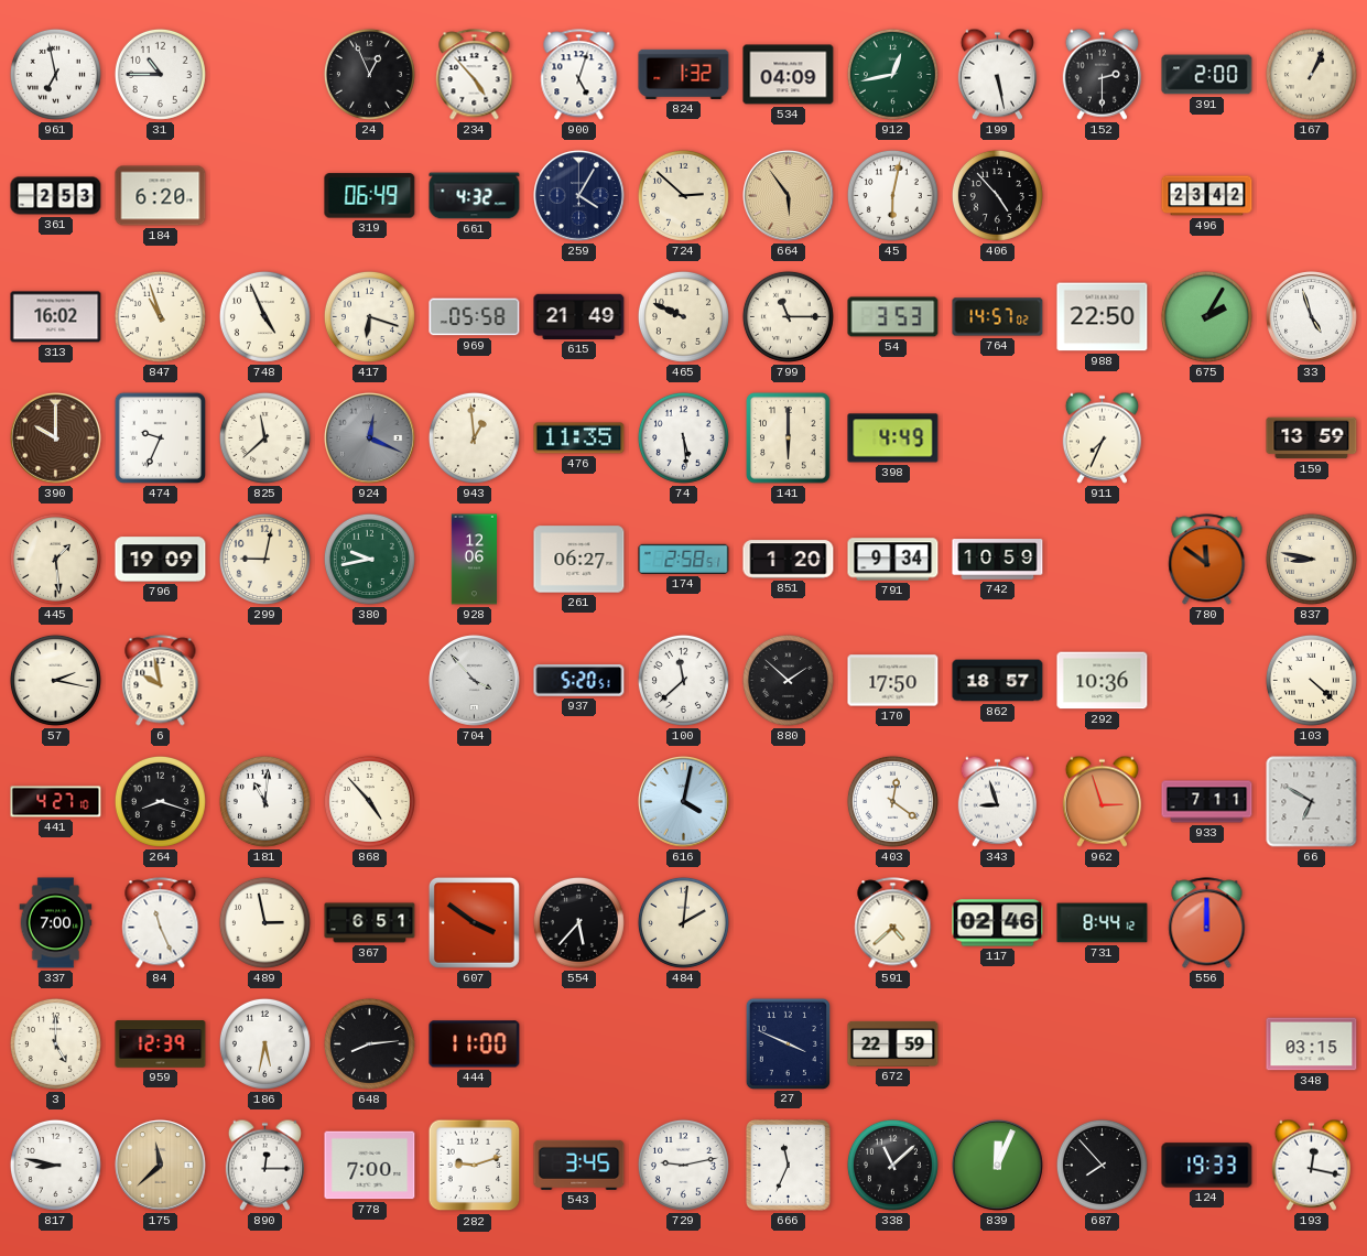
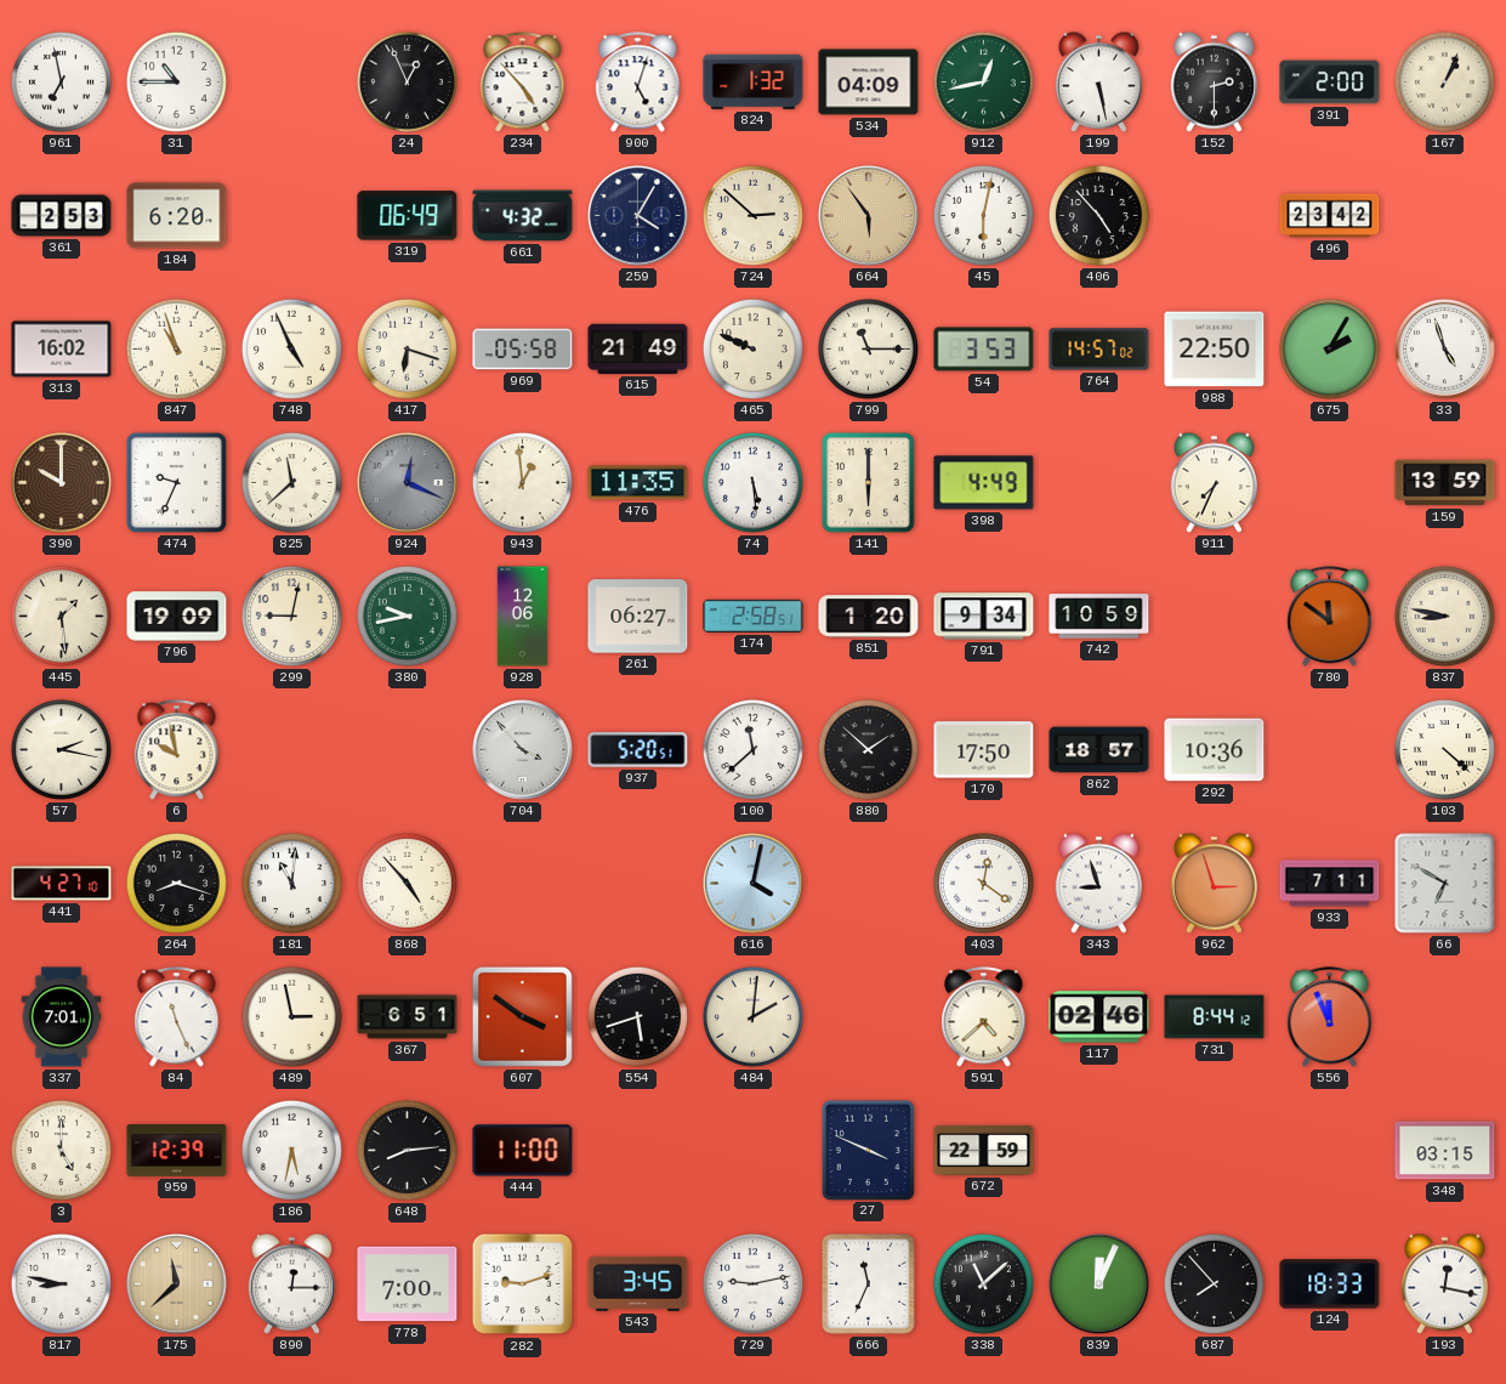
337: 7:00 -> 7:01
554: 5:37 -> 5:42
556: 12:00 -> 11:56
124: 19:33 -> 18:33
